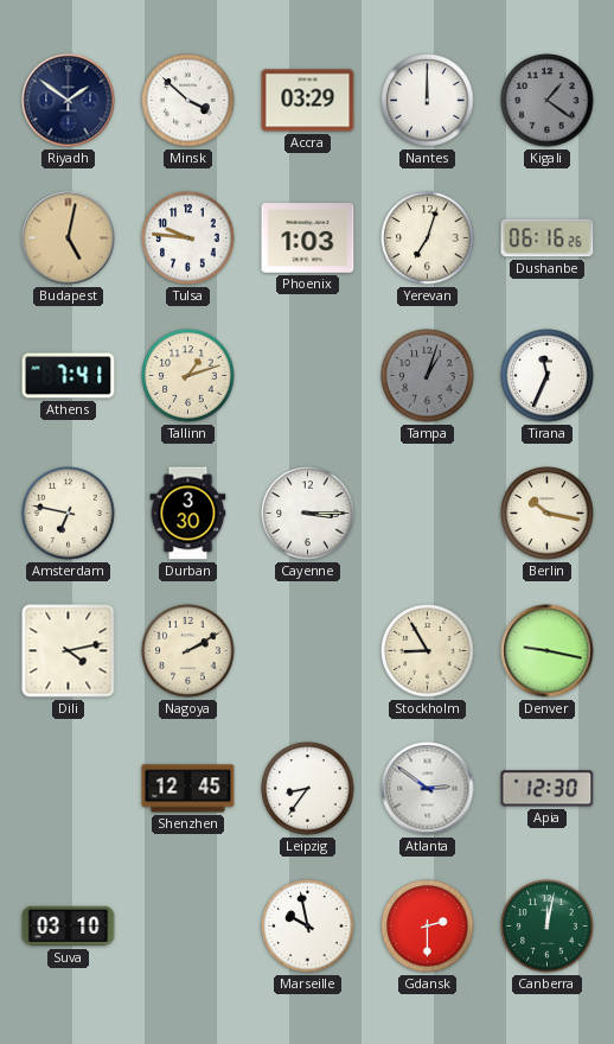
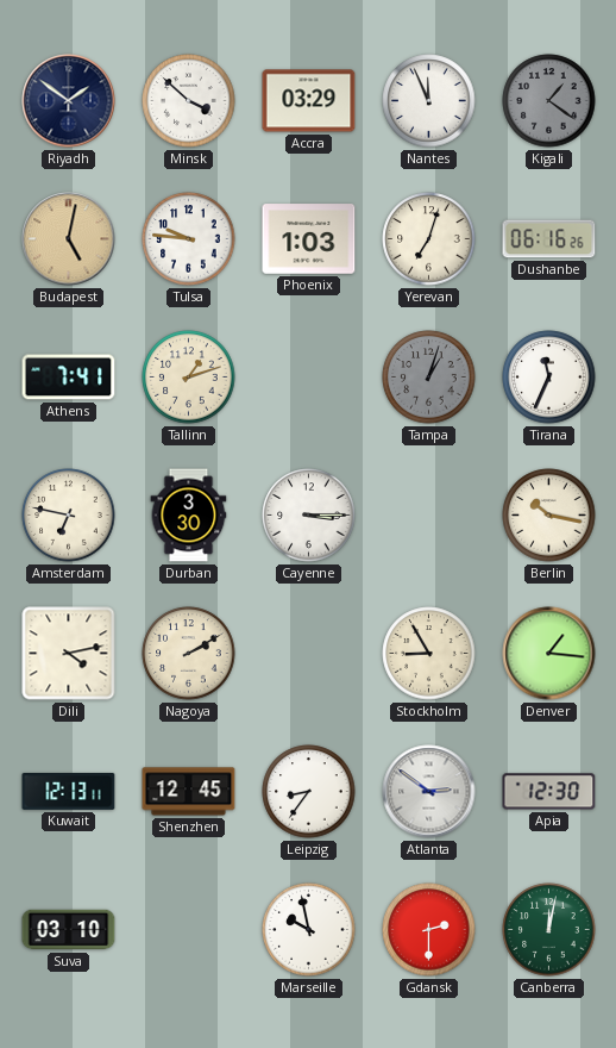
Nantes: 12:00 -> 11:56
Denver: 9:17 -> 1:16
Kuwait: none -> 12:13
